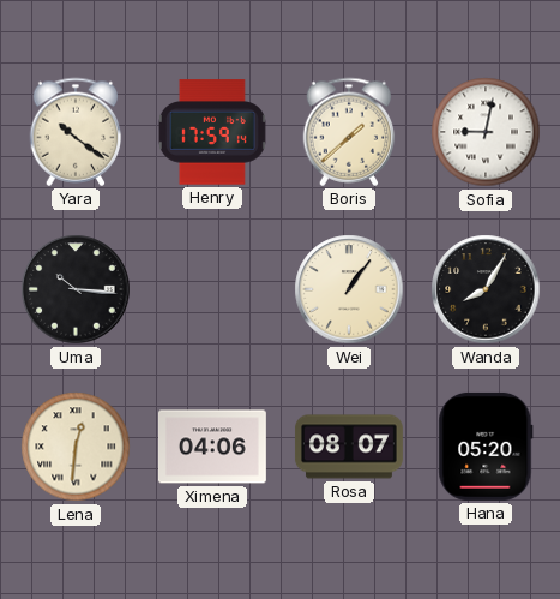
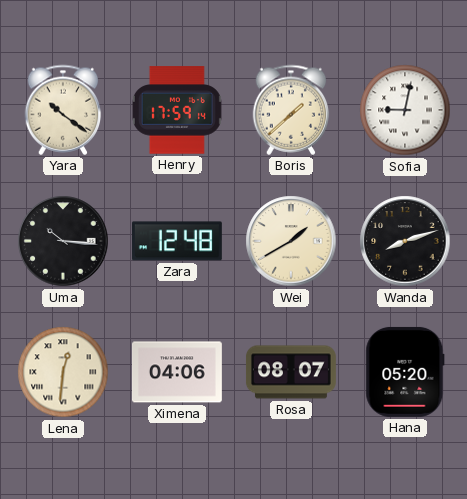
Zara: none -> 12:48
Wei: 1:06 -> 1:40
Wanda: 8:05 -> 8:12
